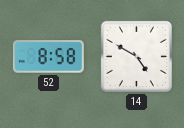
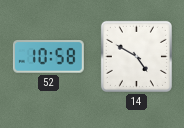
52: 8:58 -> 10:58
